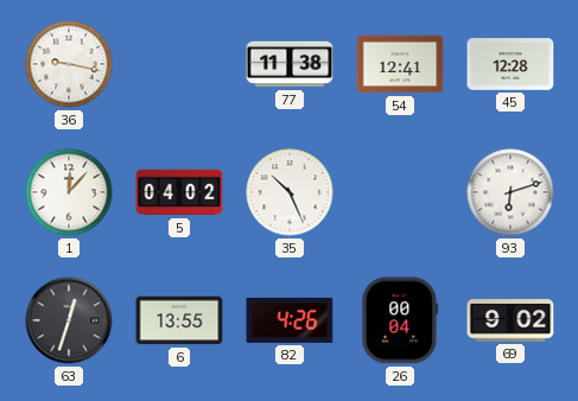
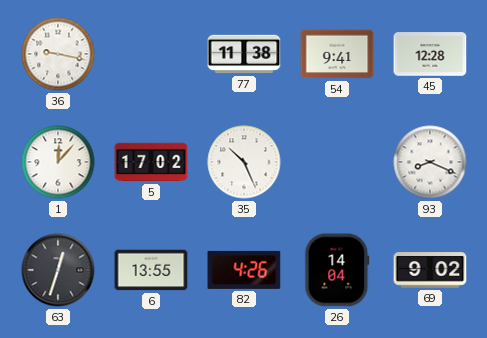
54: 12:41 -> 9:41
5: 04:02 -> 17:02
93: 6:12 -> 8:19
26: 00:04 -> 14:04
